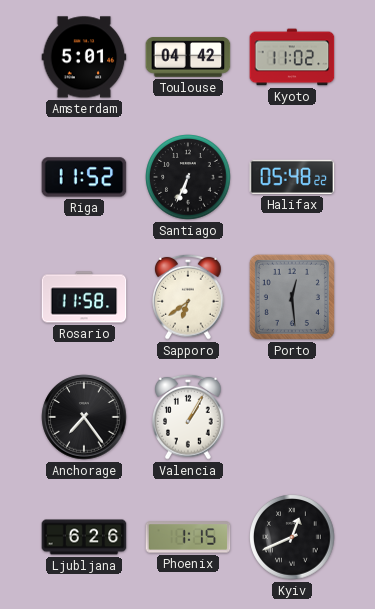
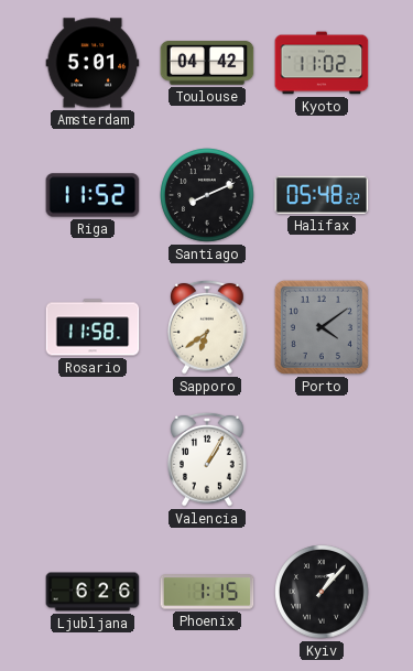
Santiago: 6:34 -> 8:11
Porto: 12:29 -> 4:09
Anchorage: 7:24 -> none
Kyiv: 12:41 -> 1:07
